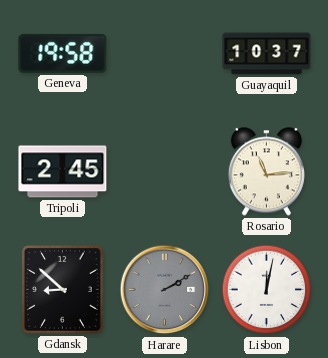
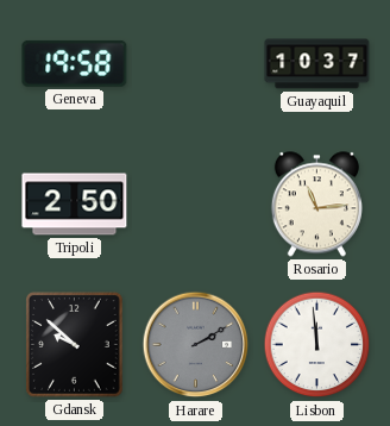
Tripoli: 2:45 -> 2:50
Gdansk: 8:52 -> 9:52
Lisbon: 12:02 -> 11:59
